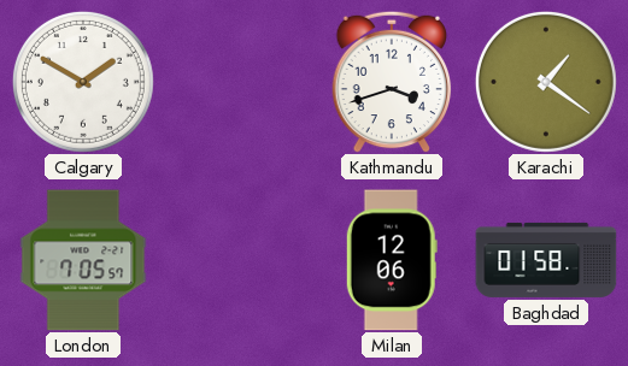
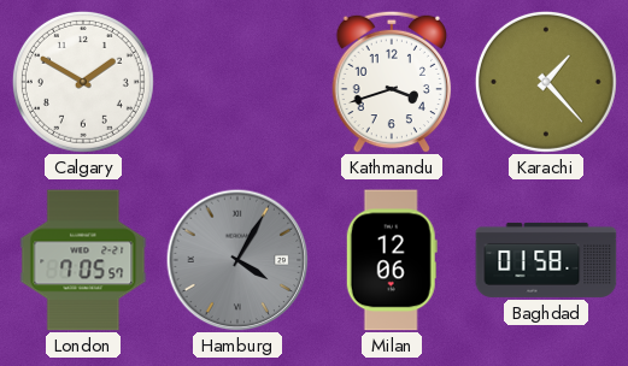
Karachi: 1:21 -> 1:23
Hamburg: none -> 4:05
